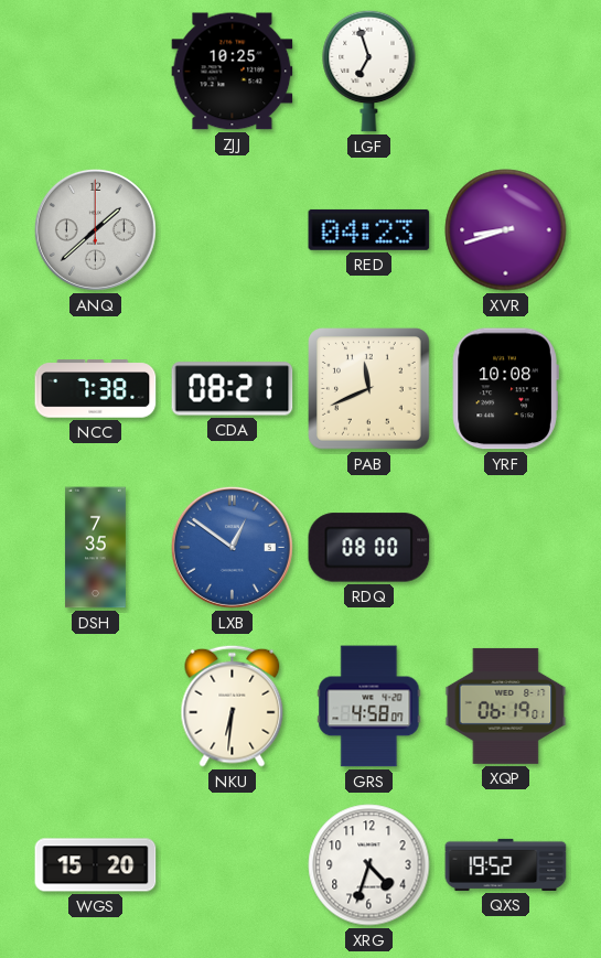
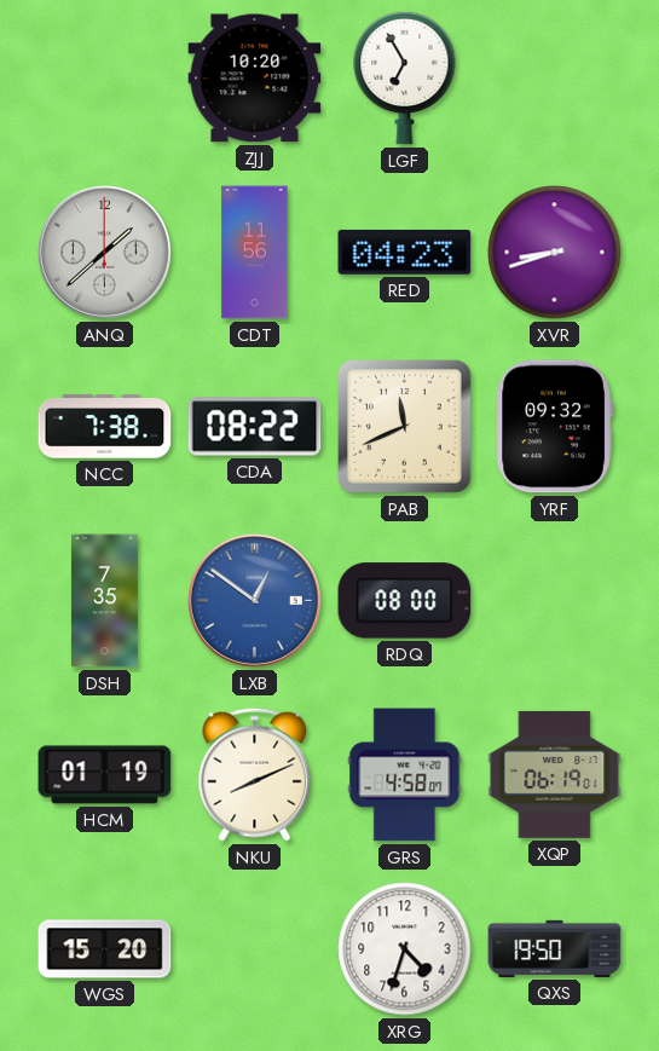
ZJJ: 10:25 -> 10:20
LGF: 6:57 -> 6:55
CDT: none -> 11:56
CDA: 08:21 -> 08:22
YRF: 10:08 -> 09:32
HCM: none -> 01:19
NKU: 6:31 -> 8:11
QXS: 19:52 -> 19:50
